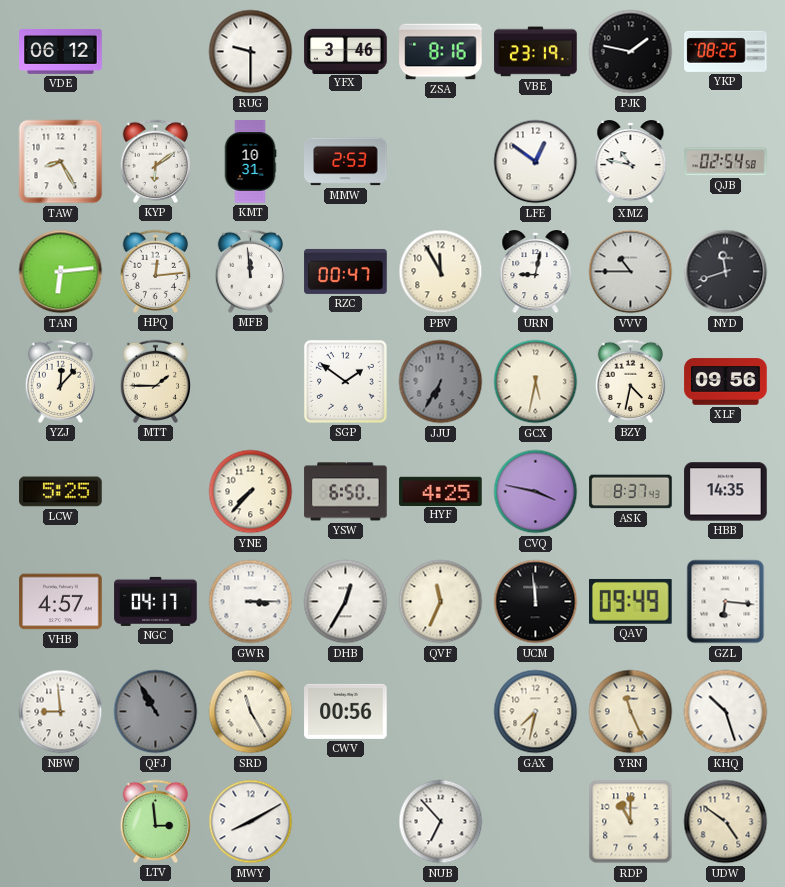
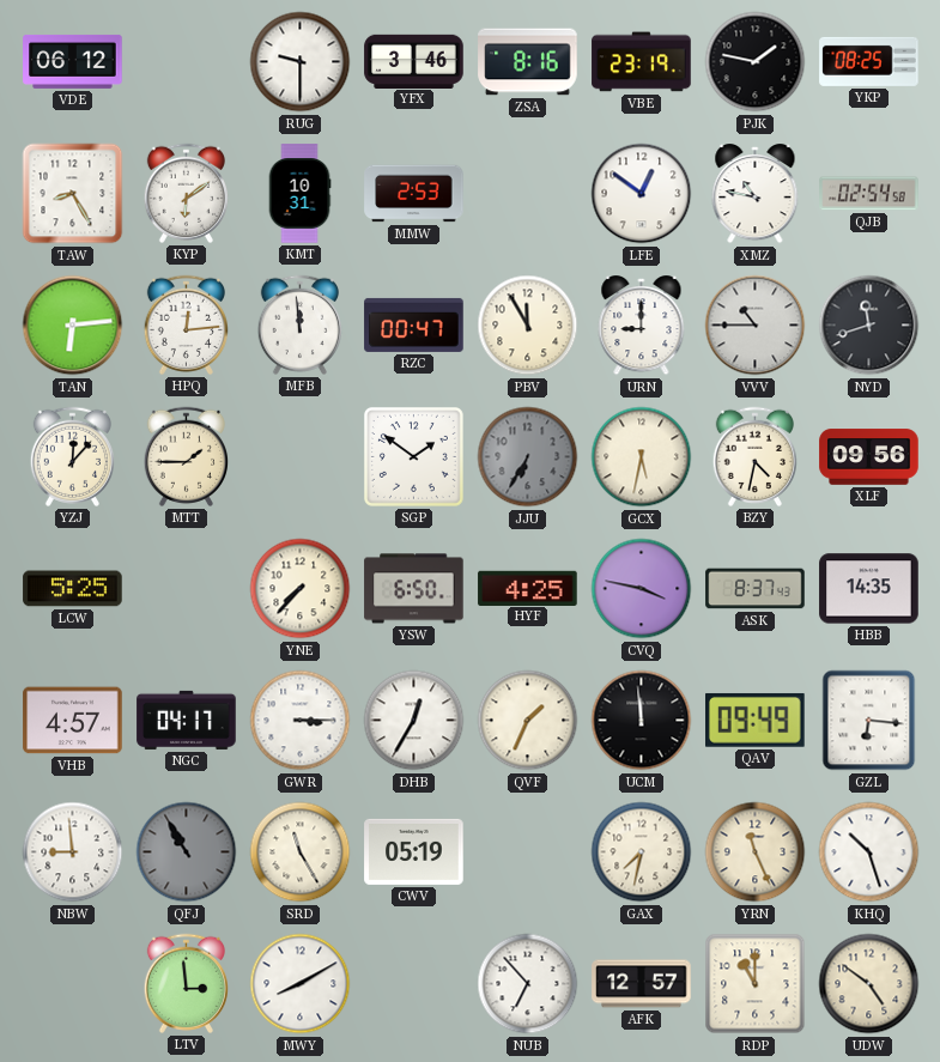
URN: 9:02 -> 9:00
QVF: 11:34 -> 1:34
CWV: 00:56 -> 05:19
AFK: none -> 12:57
